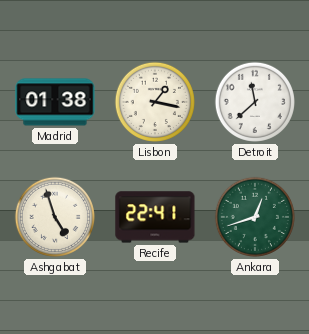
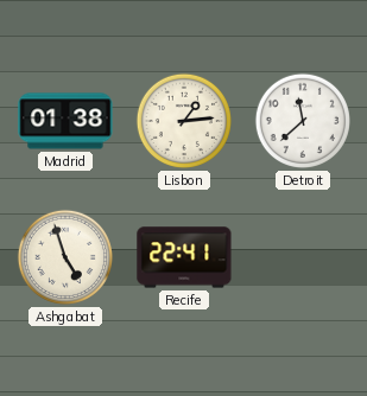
Lisbon: 1:17 -> 1:14
Ankara: 12:42 -> none
